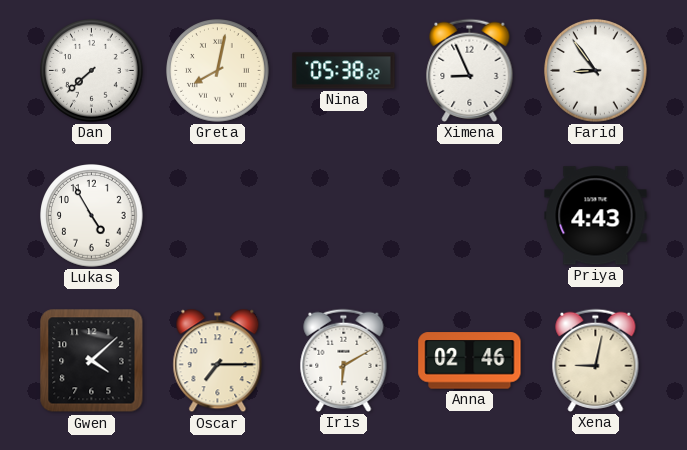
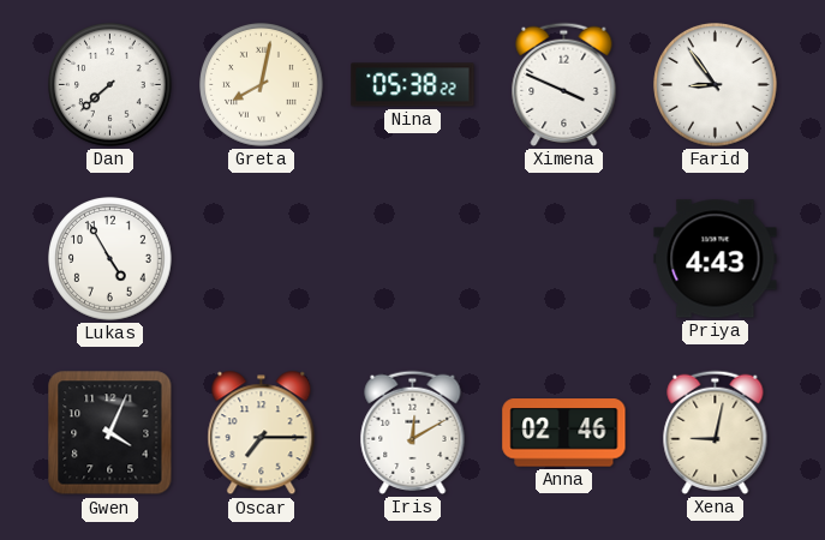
Ximena: 8:56 -> 3:49
Gwen: 4:08 -> 4:04
Iris: 6:10 -> 12:10
